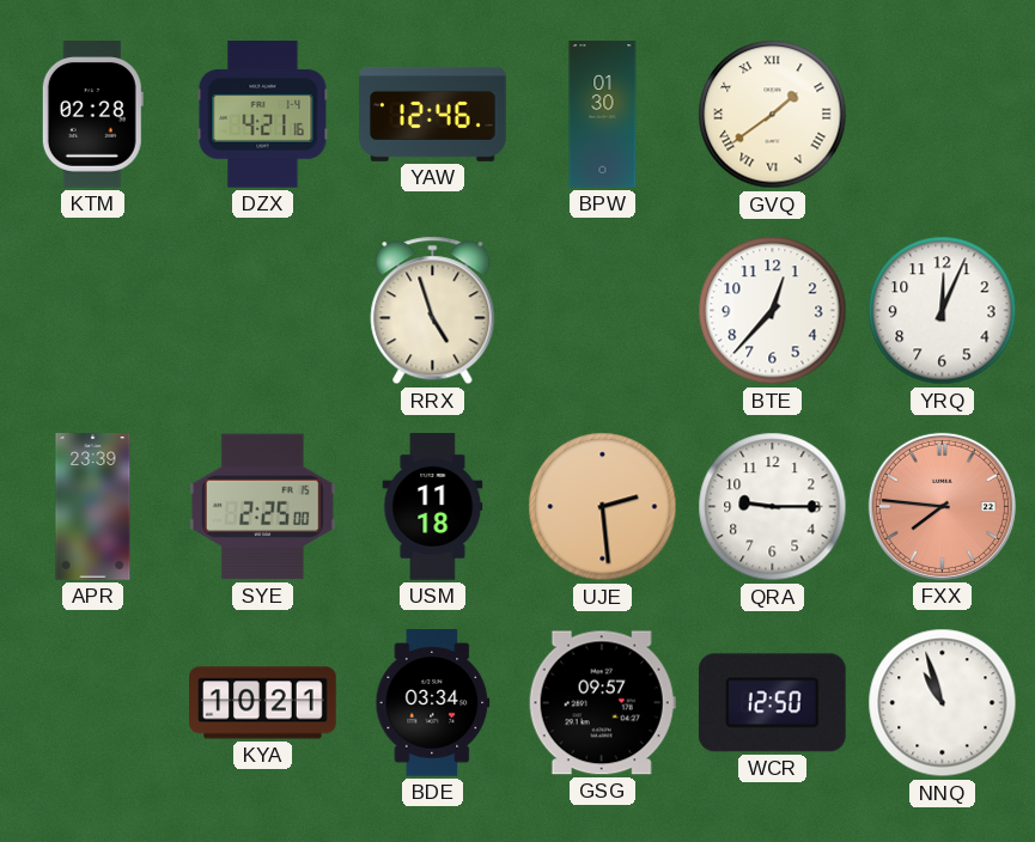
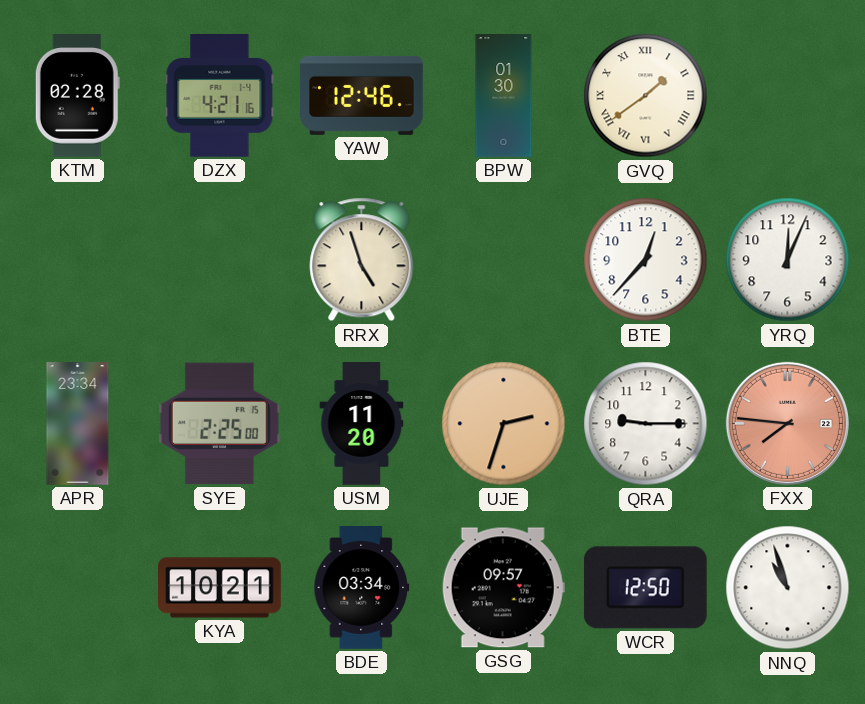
APR: 23:39 -> 23:34
USM: 11:18 -> 11:20
UJE: 2:29 -> 2:33
